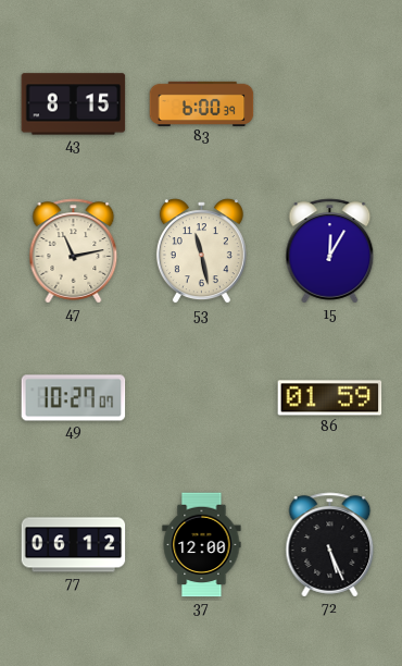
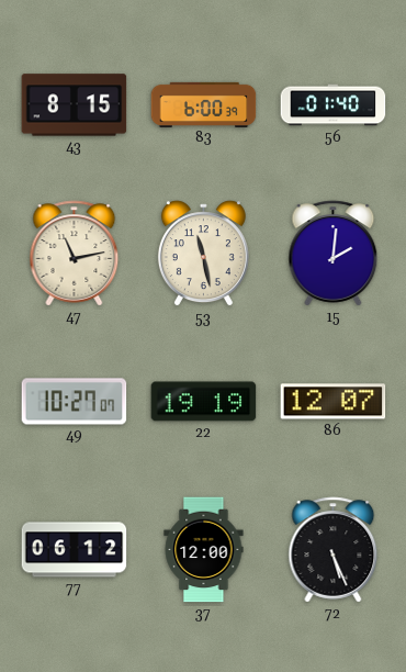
56: none -> 01:40
15: 12:05 -> 2:01
22: none -> 19:19
86: 01:59 -> 12:07
